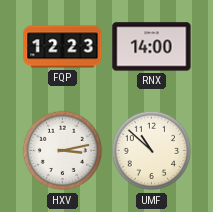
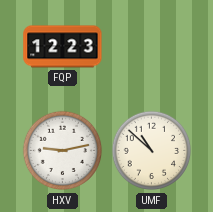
RNX: 14:00 -> none
HXV: 3:13 -> 9:13
